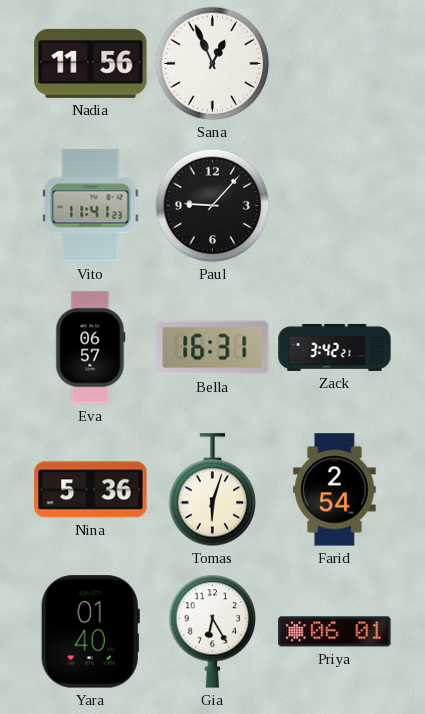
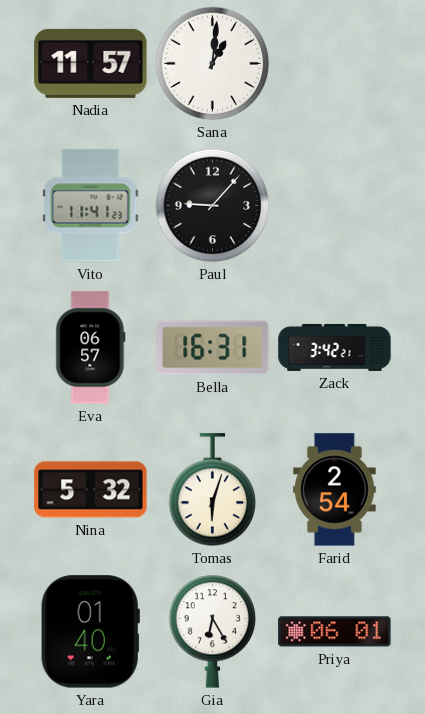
Nadia: 11:56 -> 11:57
Sana: 12:56 -> 1:01
Nina: 5:36 -> 5:32
